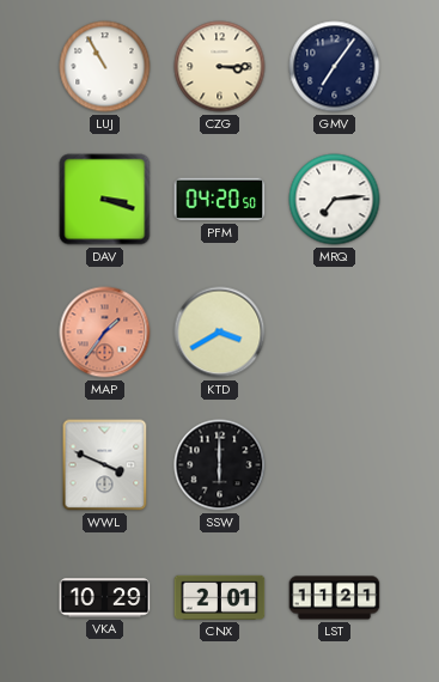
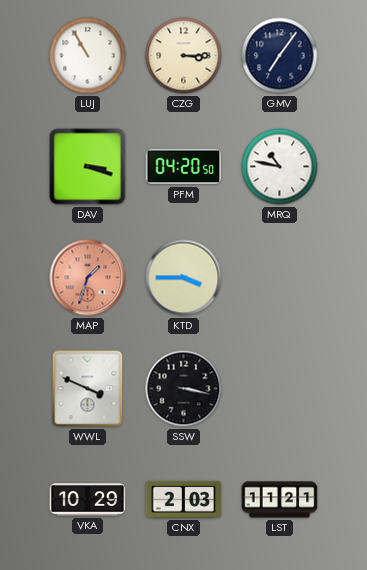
MRQ: 7:14 -> 10:47
MAP: 1:36 -> 1:33
KTD: 3:40 -> 3:45
SSW: 6:00 -> 3:17
CNX: 2:01 -> 2:03
